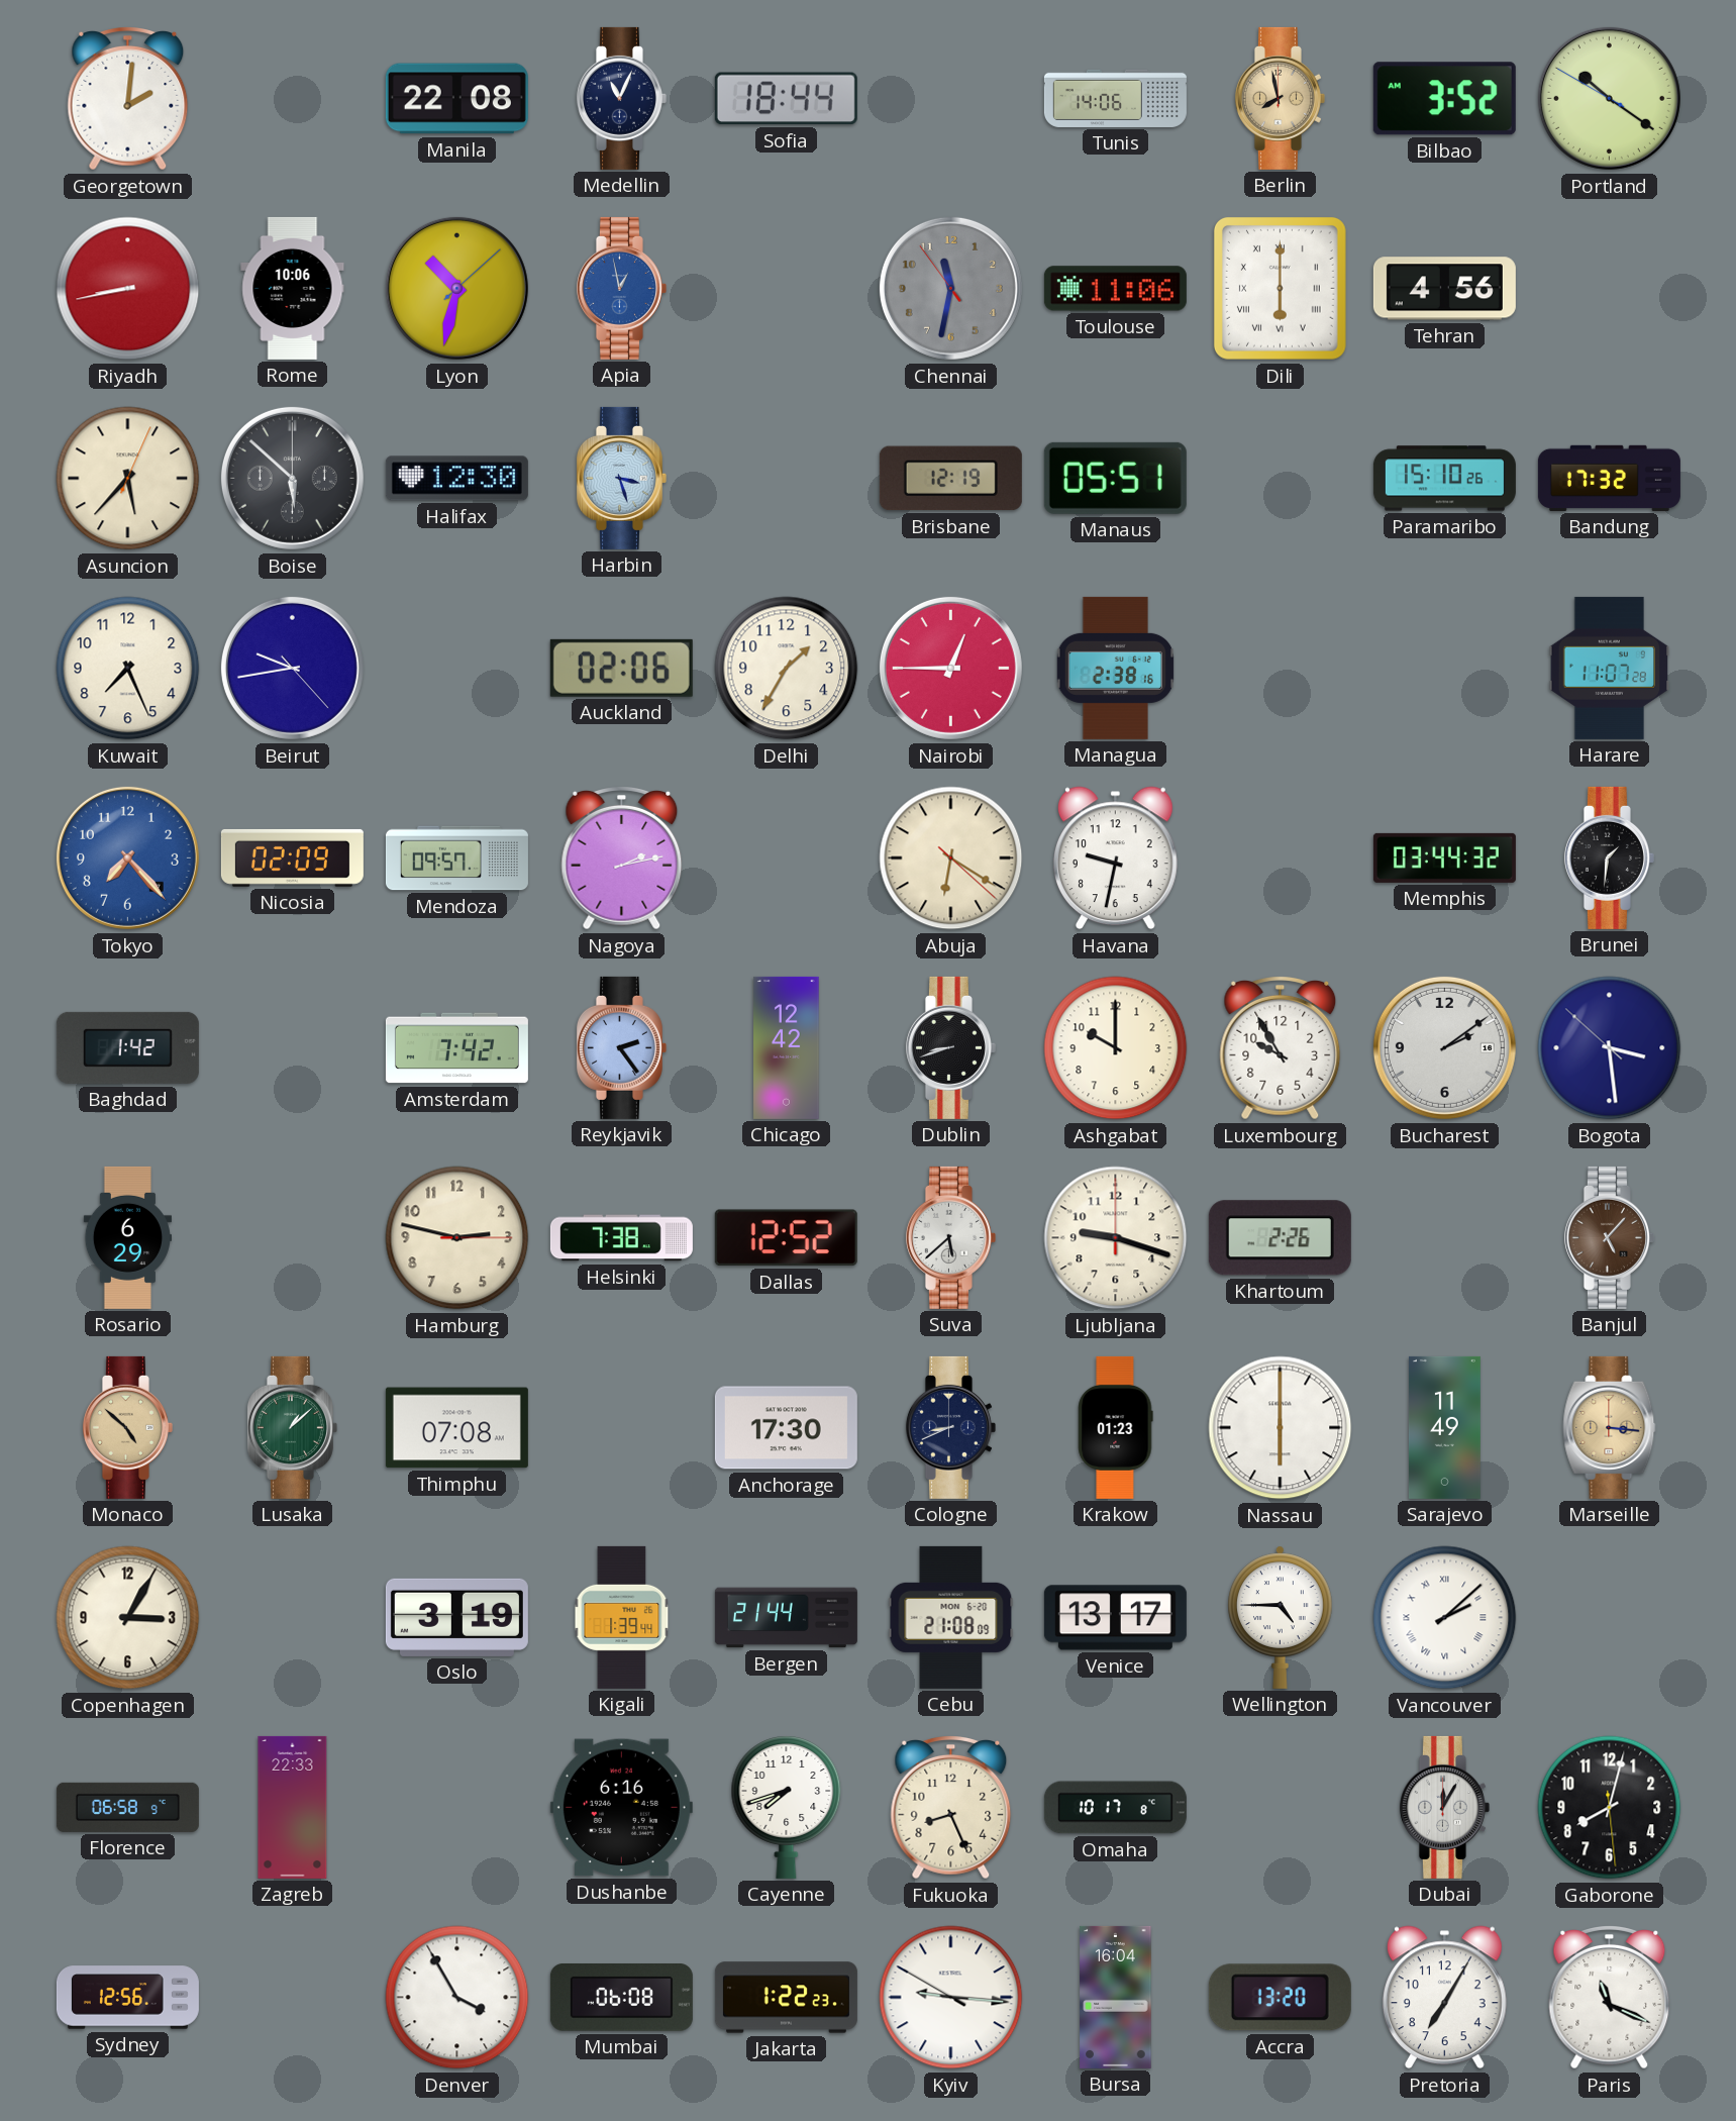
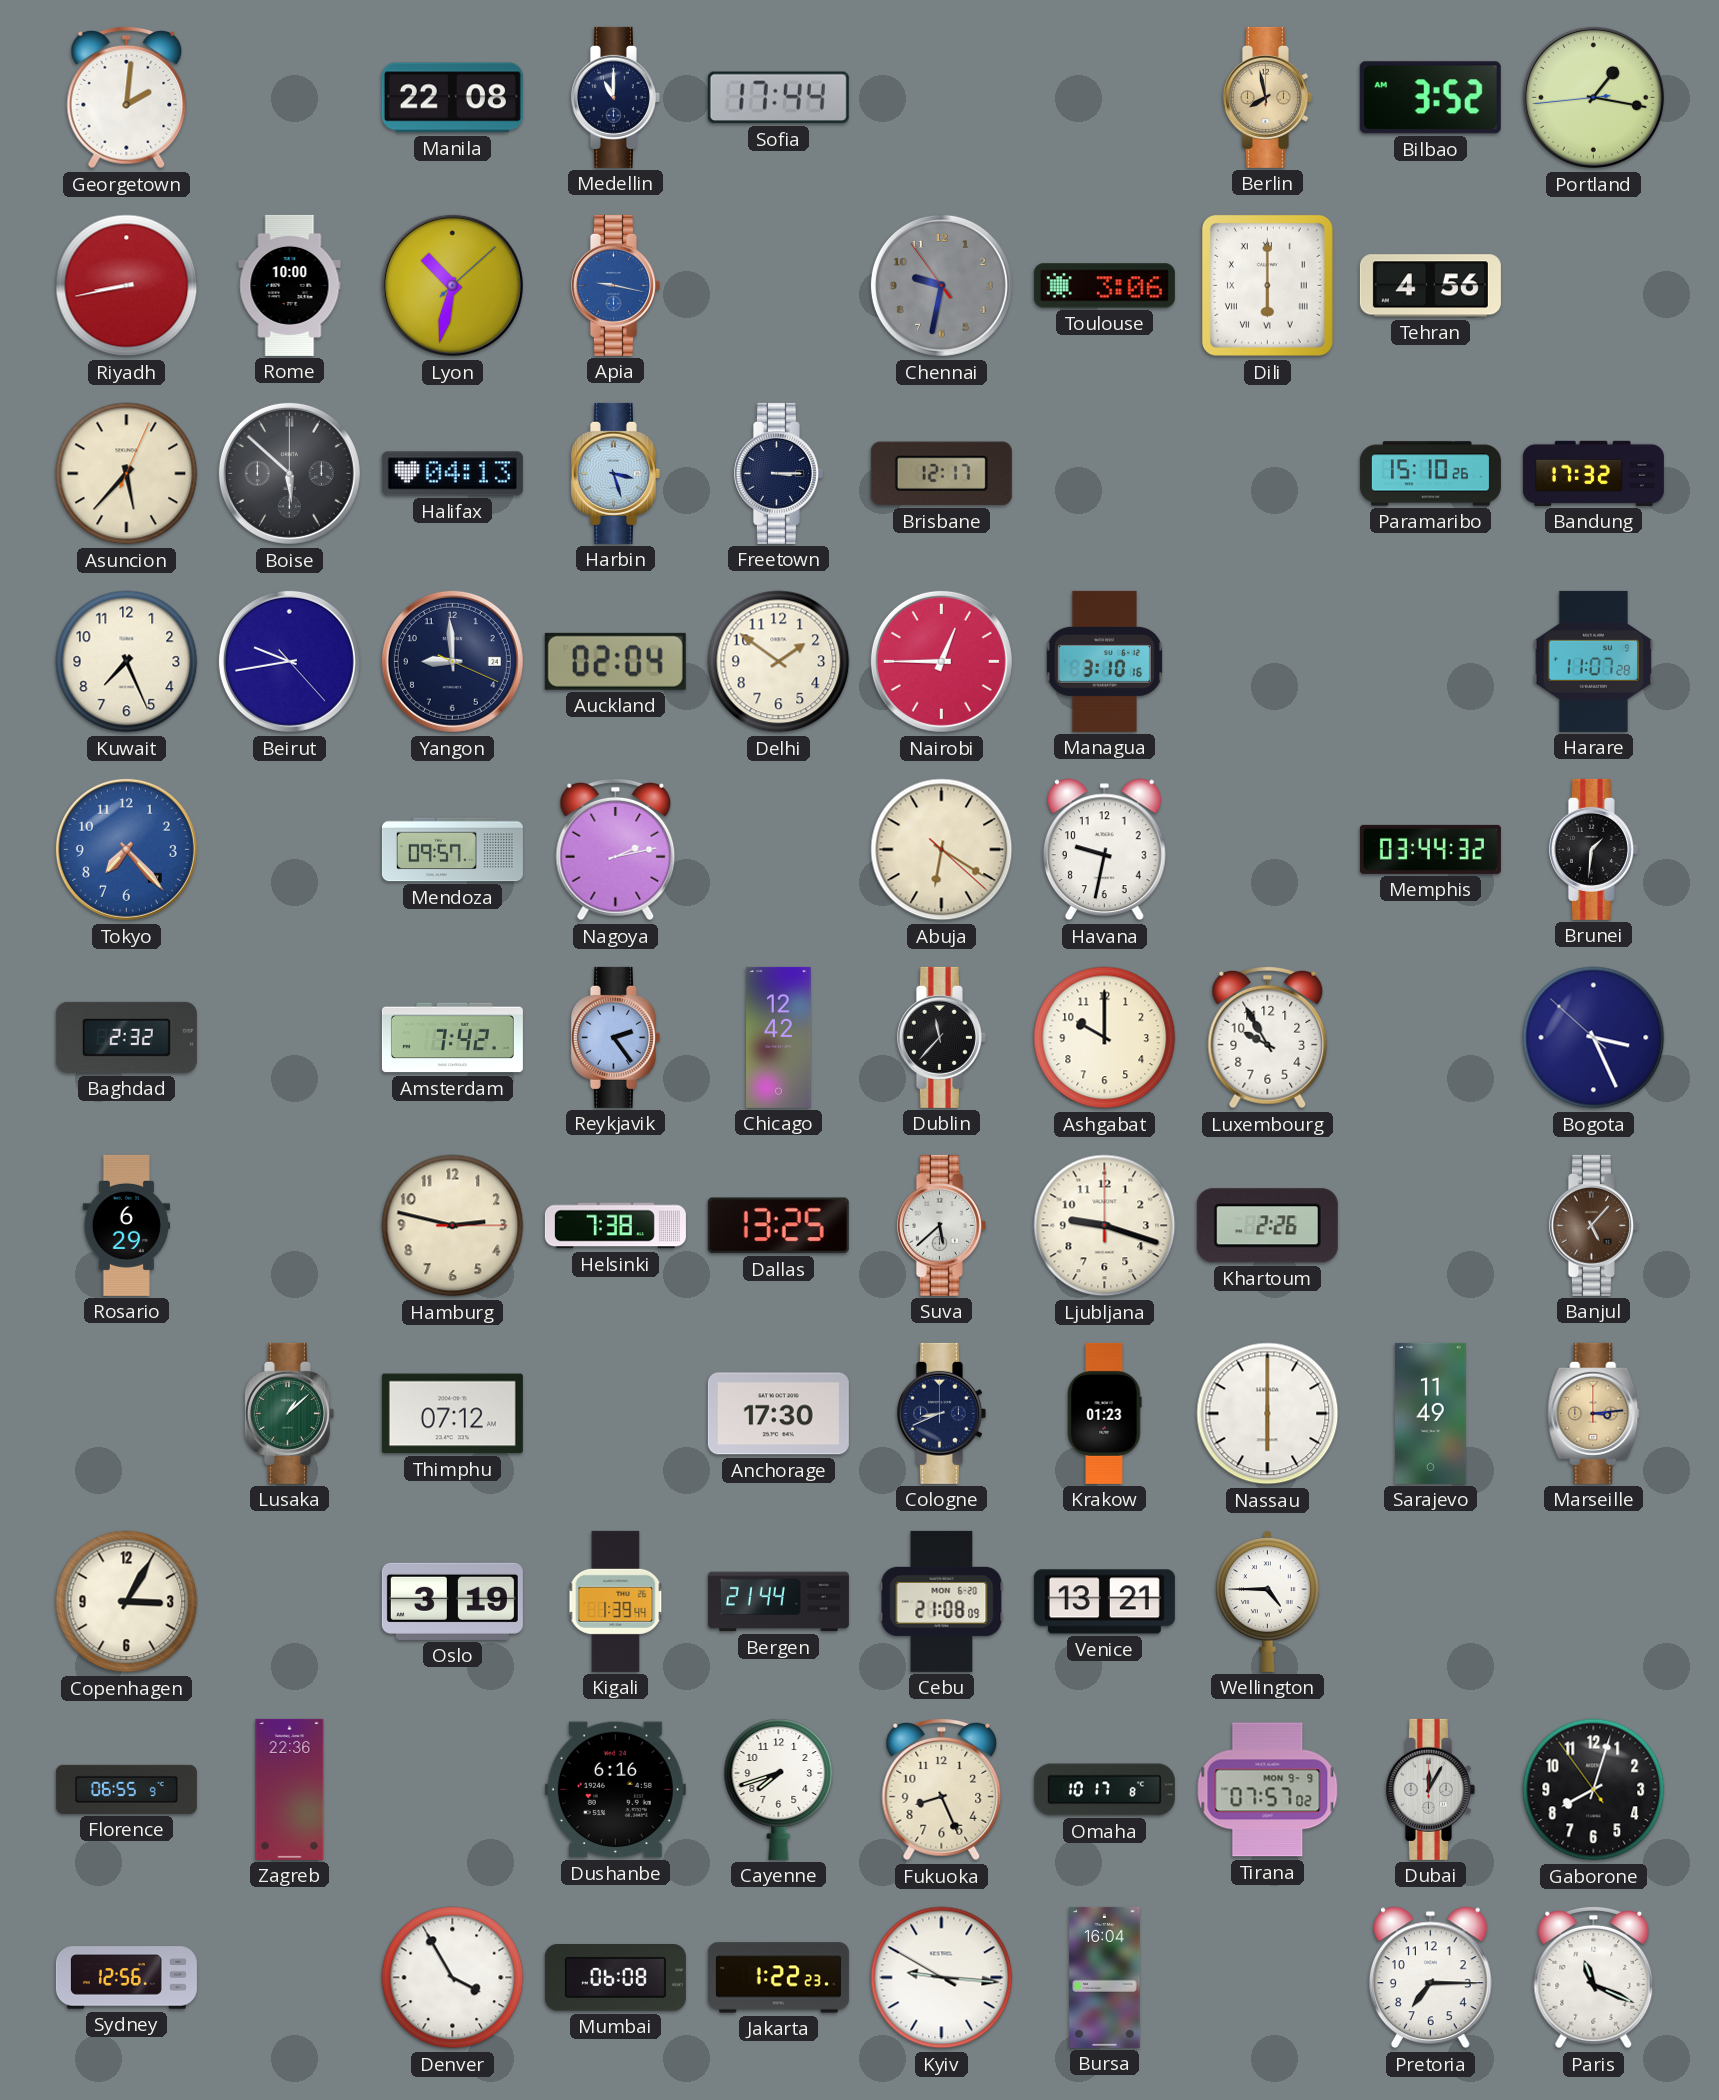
Medellin: 11:04 -> 11:00
Sofia: 18:44 -> 17:44
Tunis: 14:06 -> none
Portland: 10:20 -> 1:16
Rome: 10:06 -> 10:00
Apia: 12:58 -> 9:17
Chennai: 11:31 -> 9:31
Toulouse: 11:06 -> 3:06
Halifax: 12:30 -> 04:13
Freetown: none -> 3:15
Brisbane: 12:19 -> 12:17
Manaus: 05:51 -> none
Yangon: none -> 8:59
Auckland: 02:06 -> 02:04
Delhi: 1:35 -> 1:51
Managua: 2:38 -> 3:10
Nicosia: 02:09 -> none
Baghdad: 1:42 -> 2:32
Dublin: 8:42 -> 11:37
Bucharest: 2:09 -> none
Bogota: 3:28 -> 3:25
Dallas: 12:52 -> 13:25
Monaco: 4:52 -> none
Thimphu: 07:08 -> 07:12
Marseille: 3:16 -> 3:14
Venice: 13:17 -> 13:21
Vancouver: 2:08 -> none
Florence: 06:58 -> 06:55
Zagreb: 22:33 -> 22:36
Tirana: none -> 07:57
Gaborone: 8:02:29 -> 8:02:54
Accra: 13:20 -> none
Pretoria: 7:05 -> 7:15
